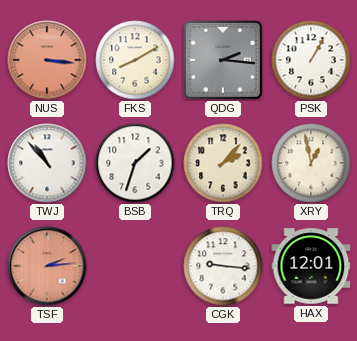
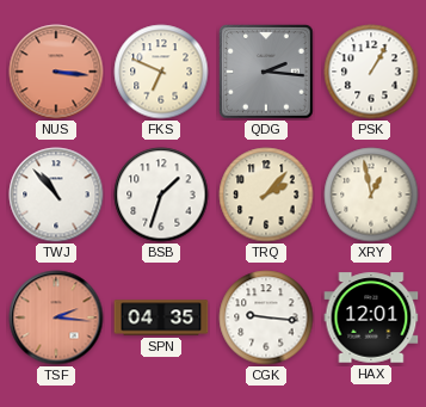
FKS: 8:10 -> 6:49
TSF: 2:14 -> 2:16
SPN: none -> 04:35
